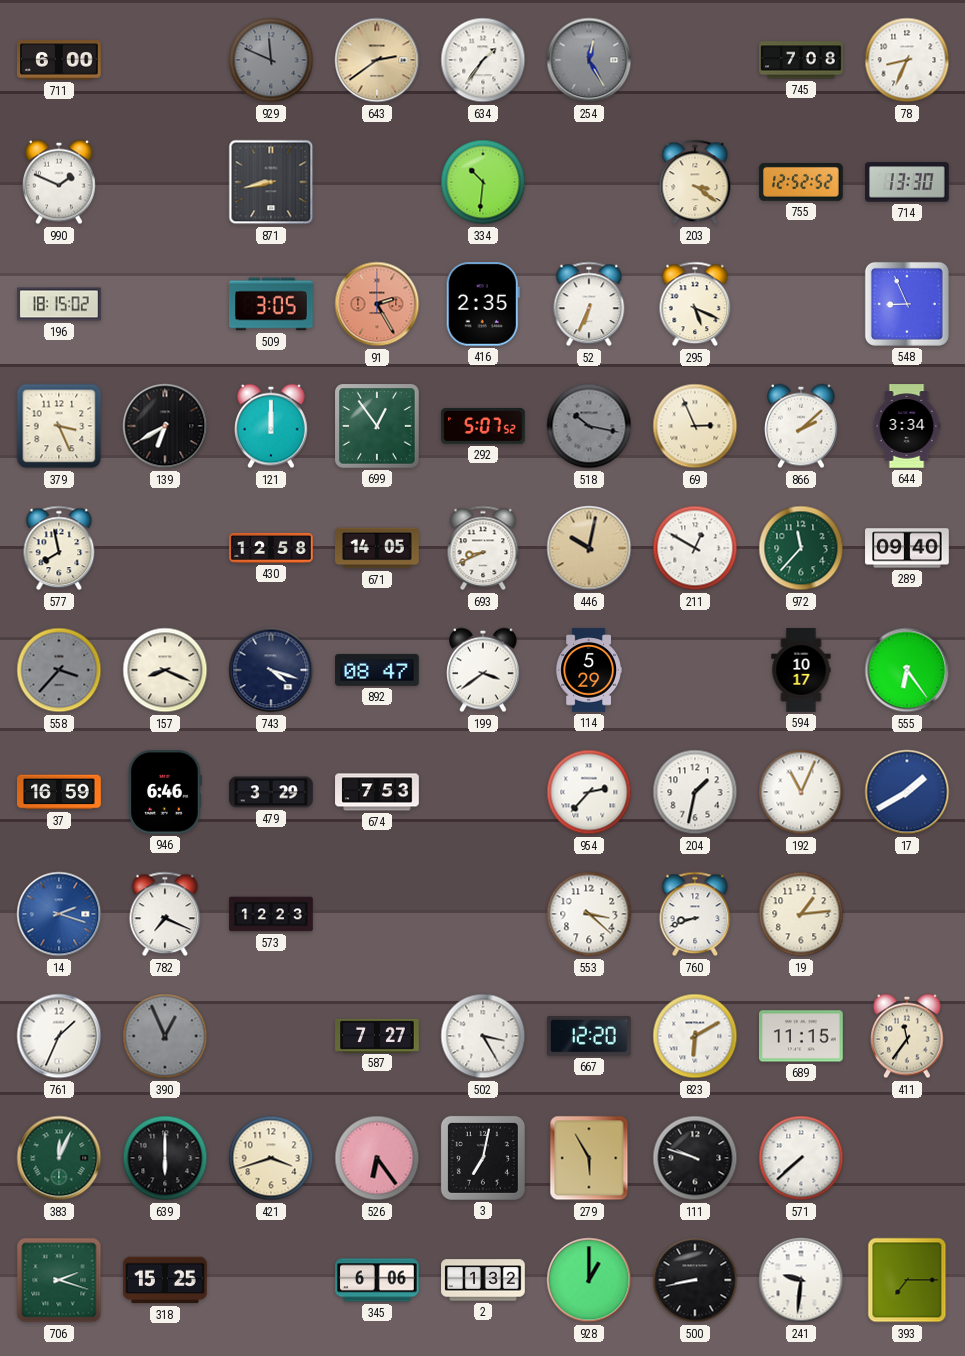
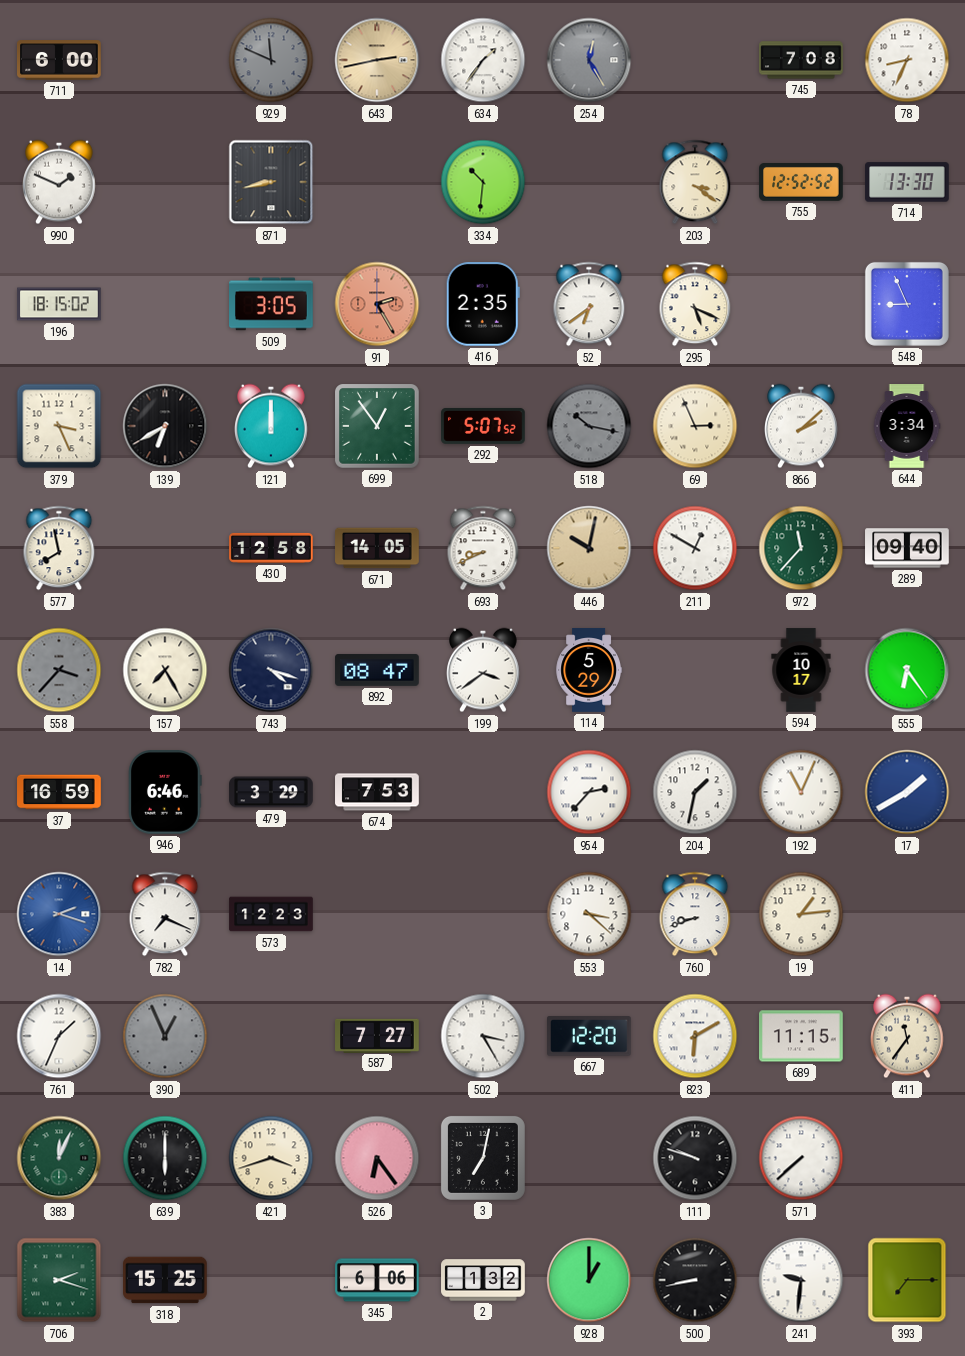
643: 2:39 -> 2:43
52: 6:34 -> 6:39
157: 8:19 -> 7:25
279: 5:55 -> none
